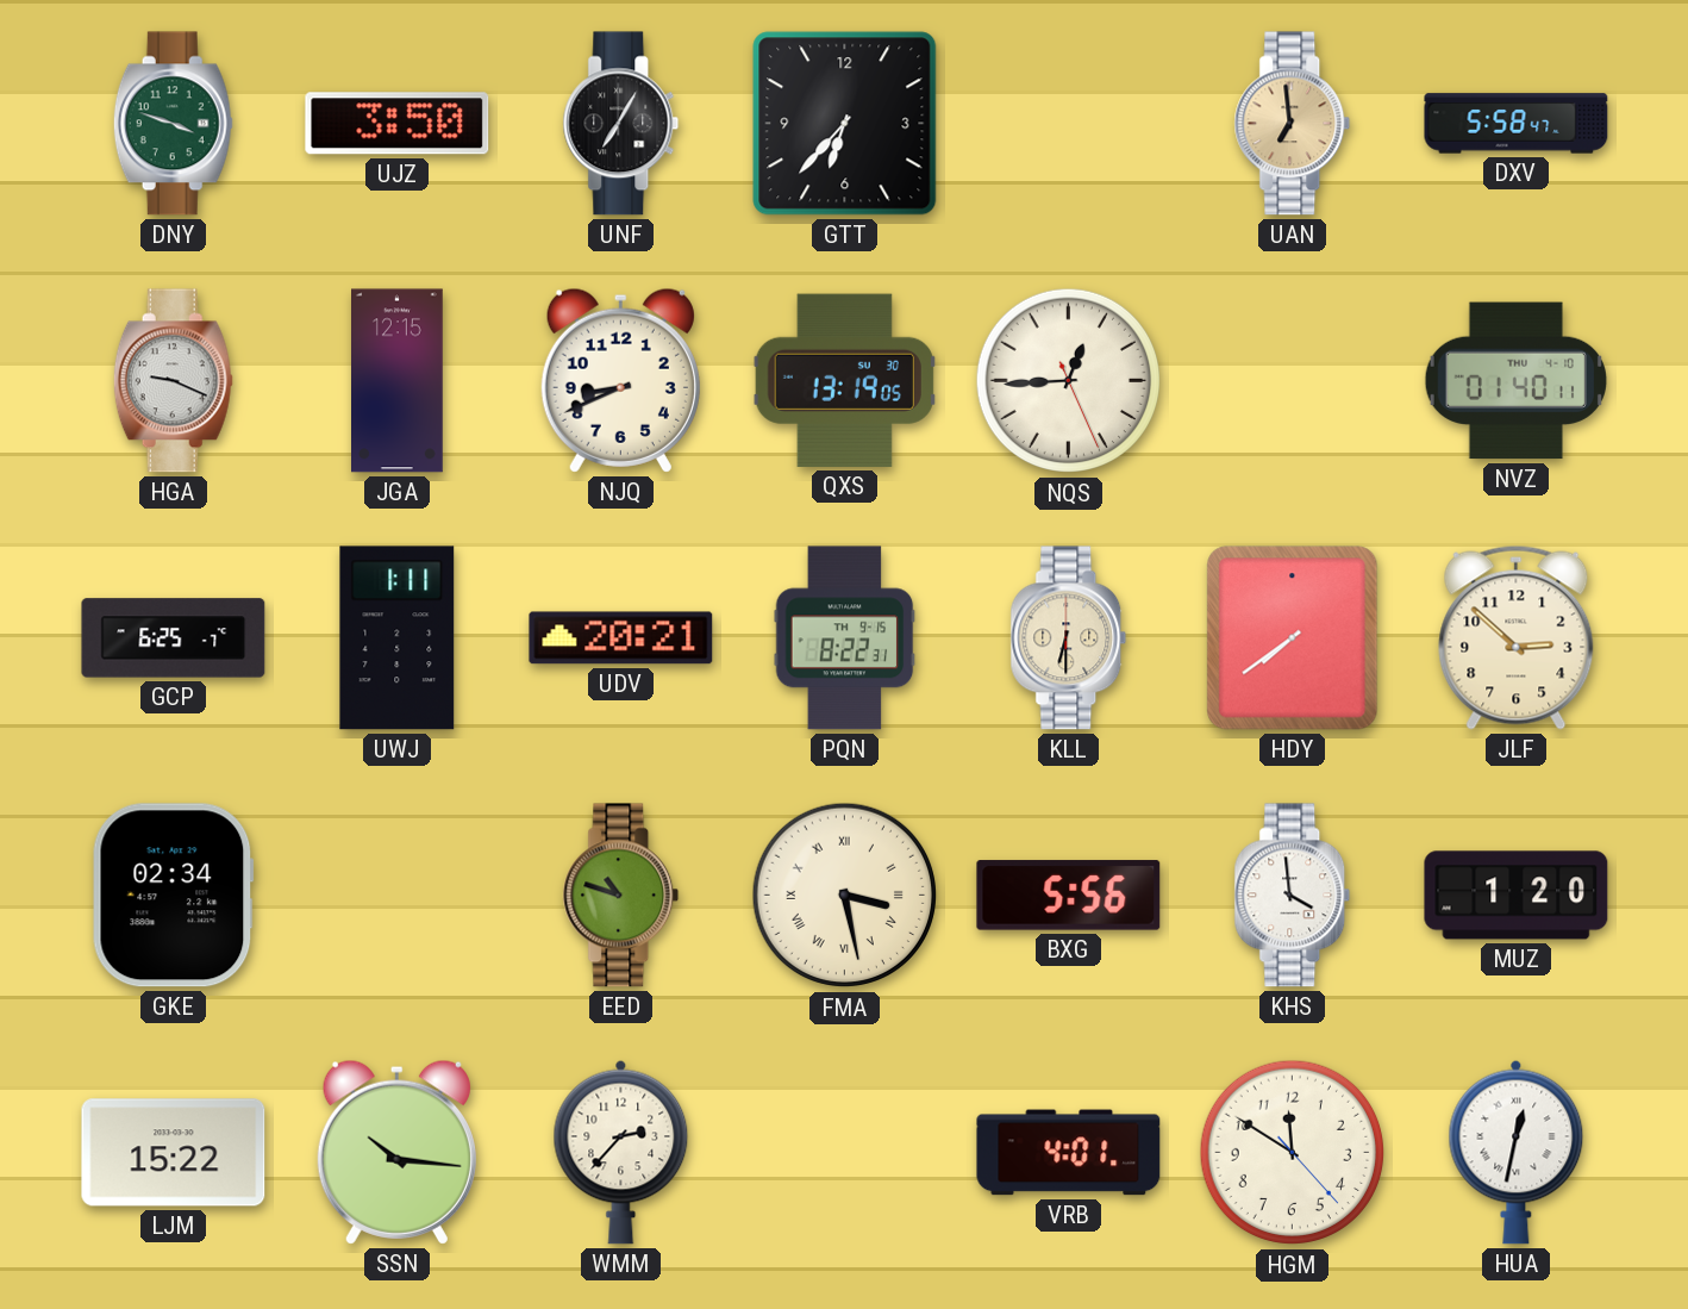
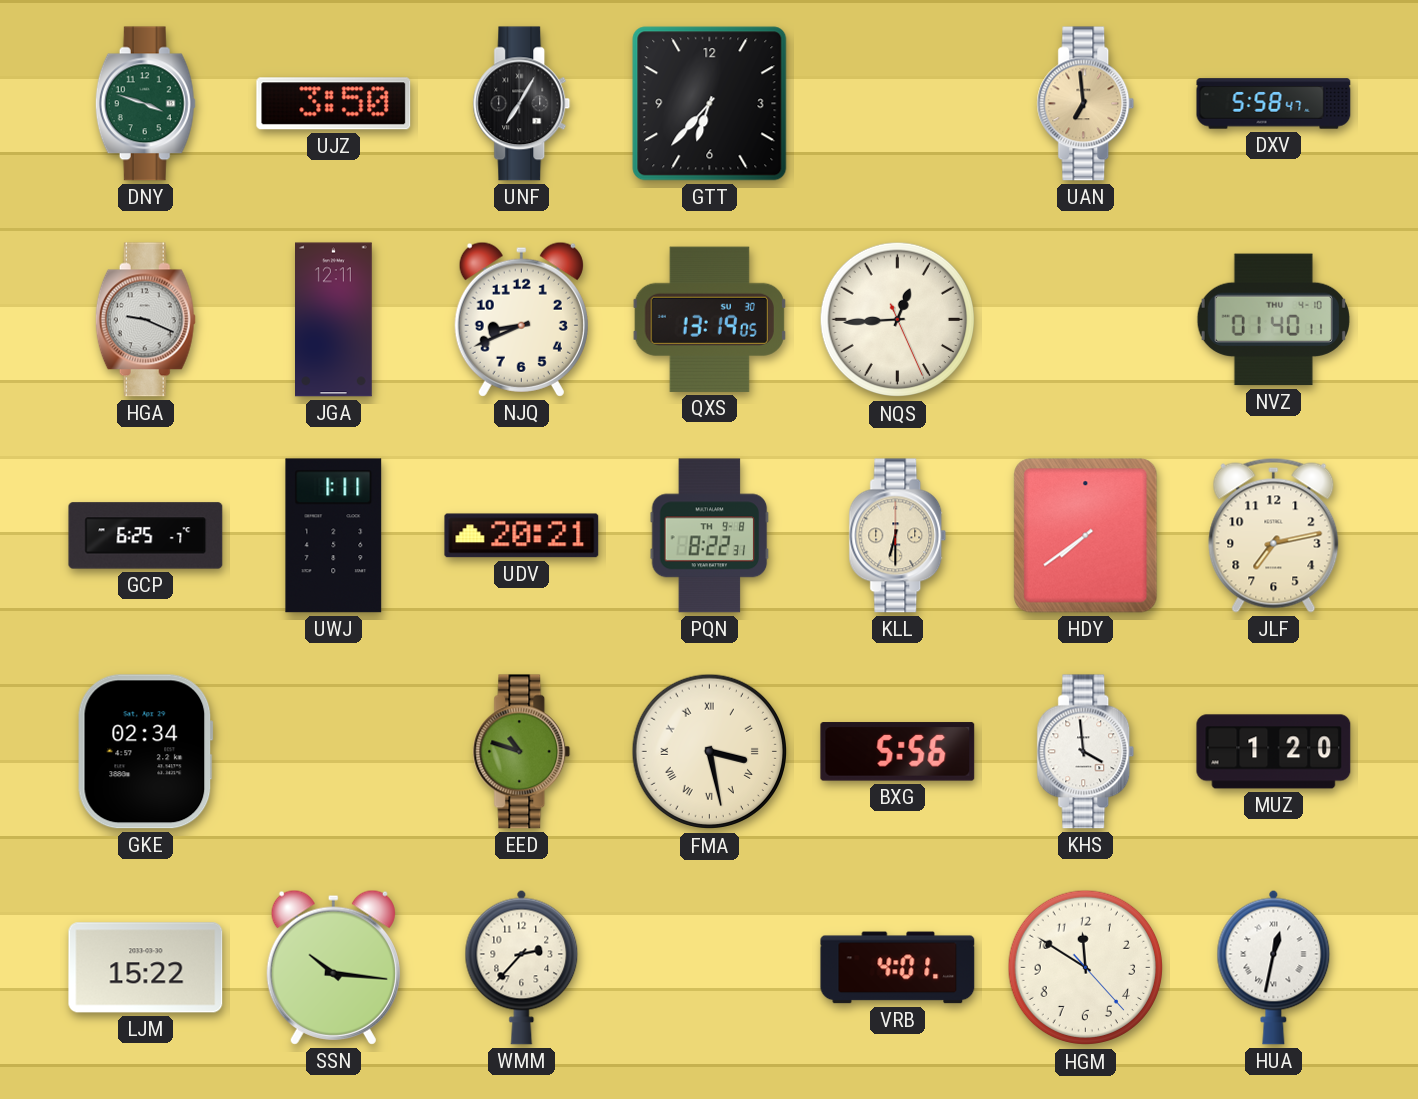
JGA: 12:15 -> 12:11
PQN date: TH 9-15 -> TH 9-8
JLF: 2:52 -> 7:13
